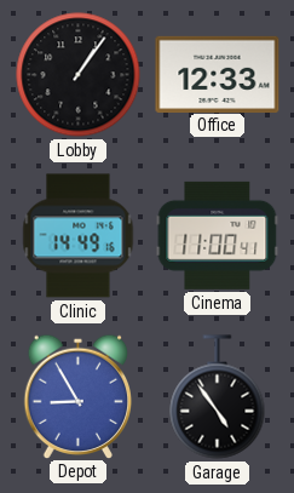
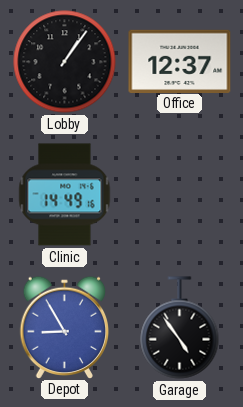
Office: 12:33 -> 12:37
Cinema: 11:00 -> none
